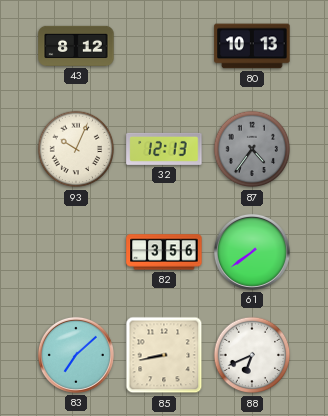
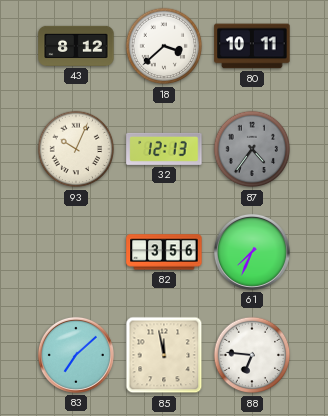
18: none -> 3:38
80: 10:13 -> 10:11
61: 7:39 -> 7:34
85: 8:43 -> 11:58
88: 6:41 -> 6:46
